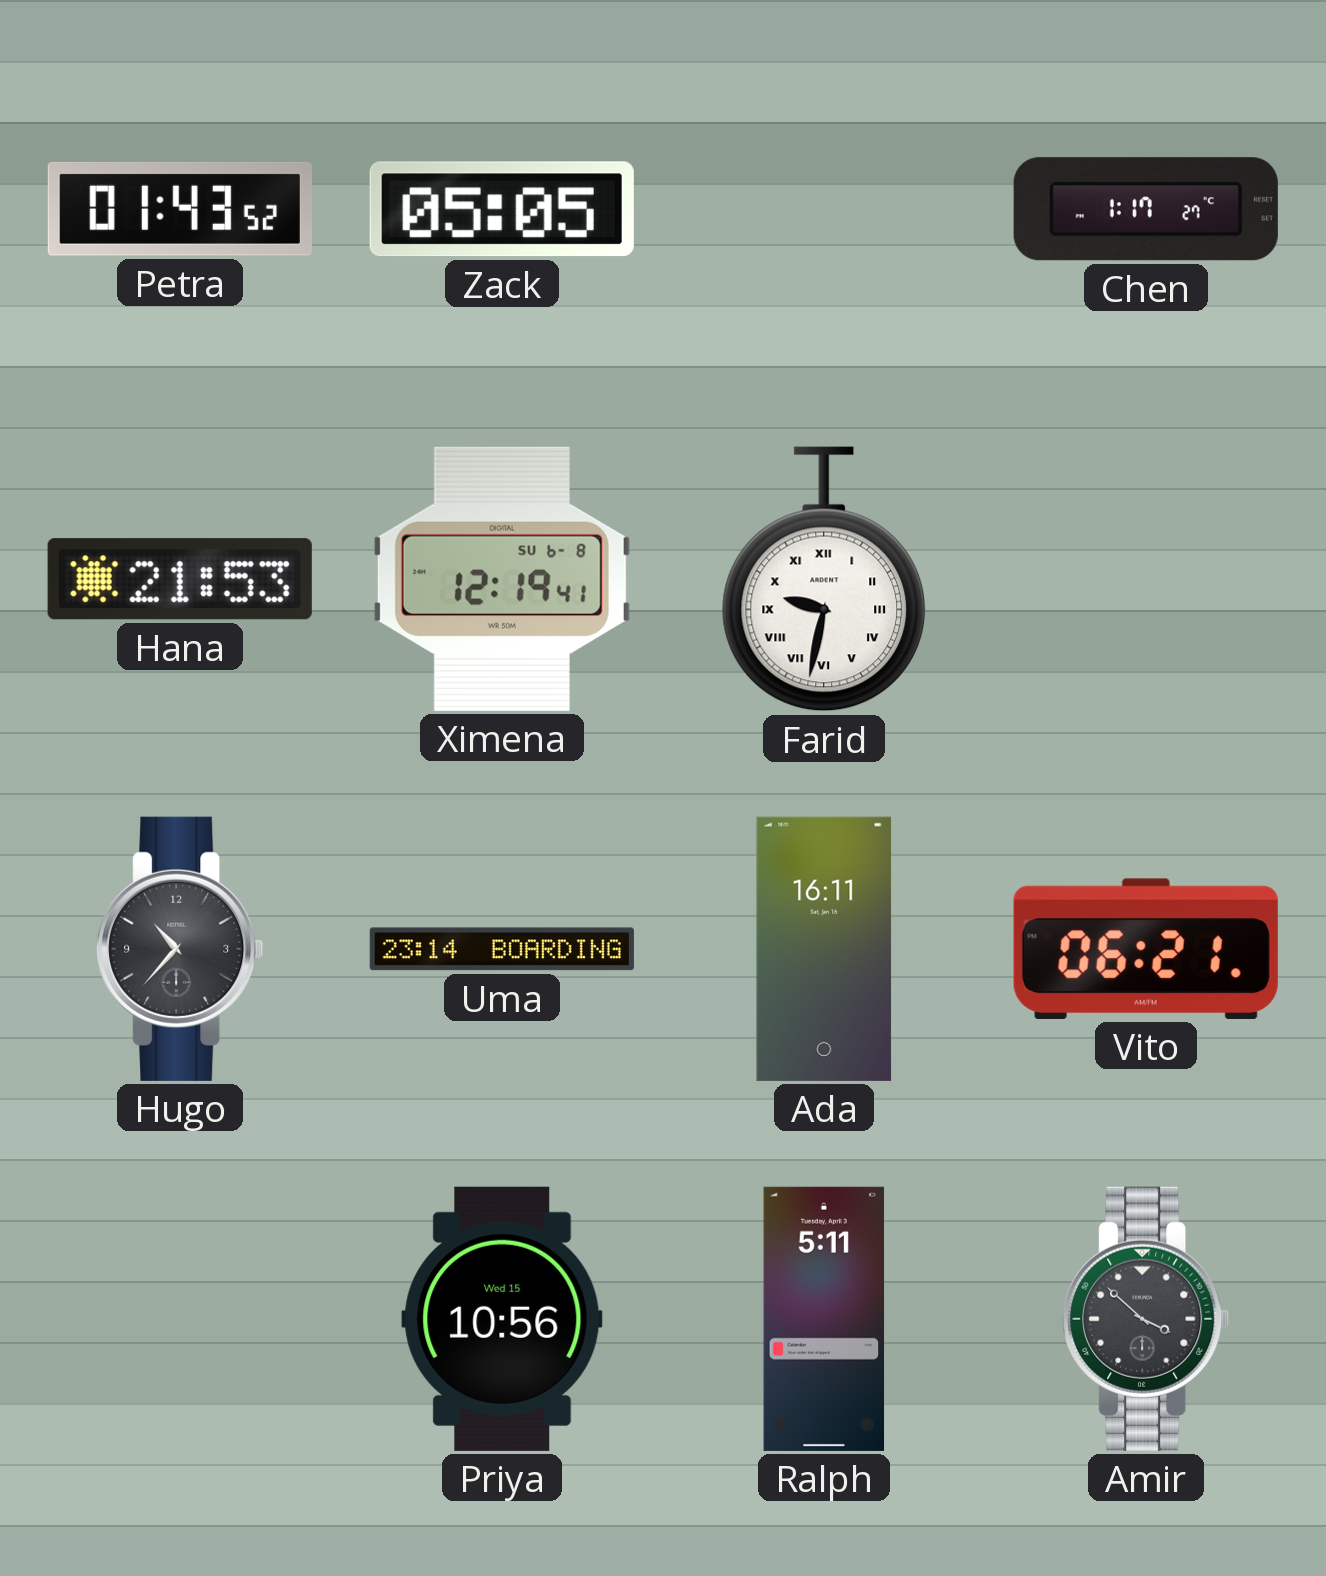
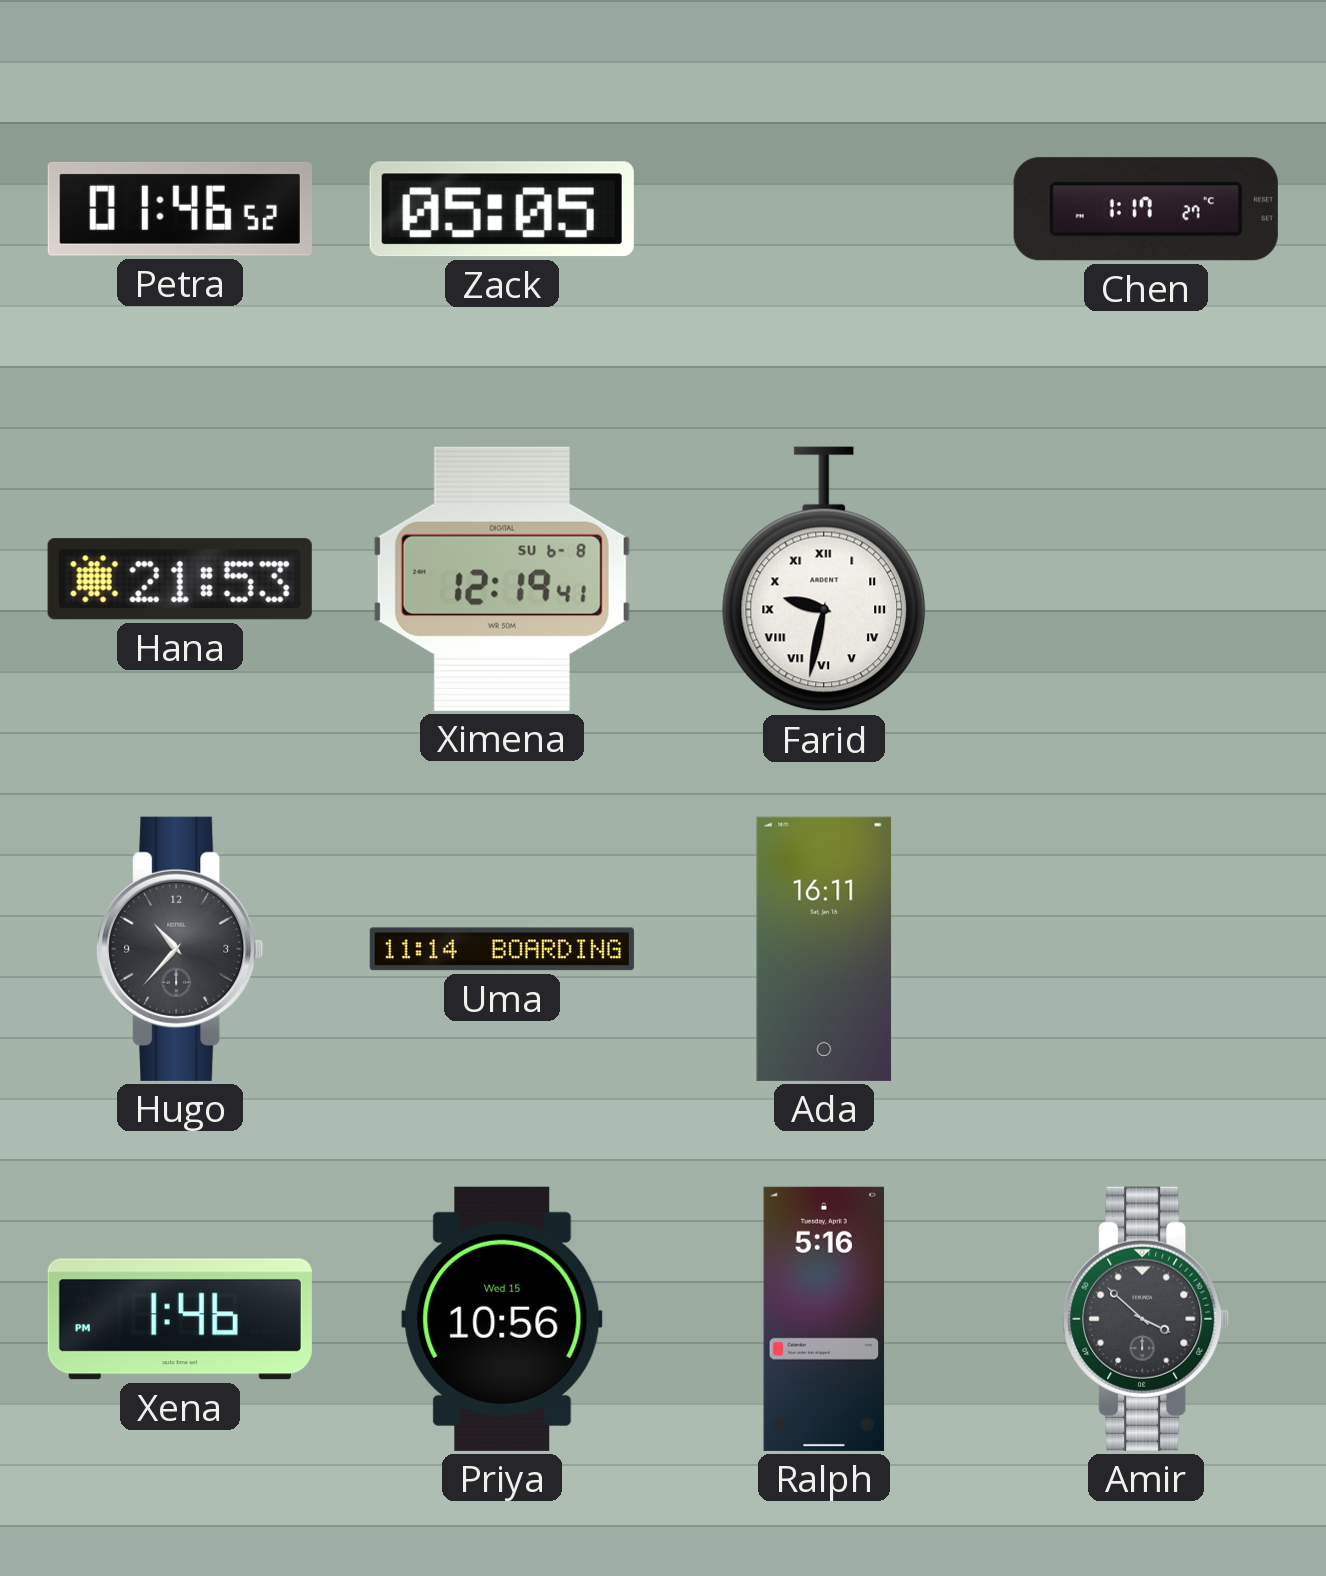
Petra: 01:43 -> 01:46
Uma: 23:14 -> 11:14
Vito: 06:21 -> none
Xena: none -> 1:46
Ralph: 5:11 -> 5:16
